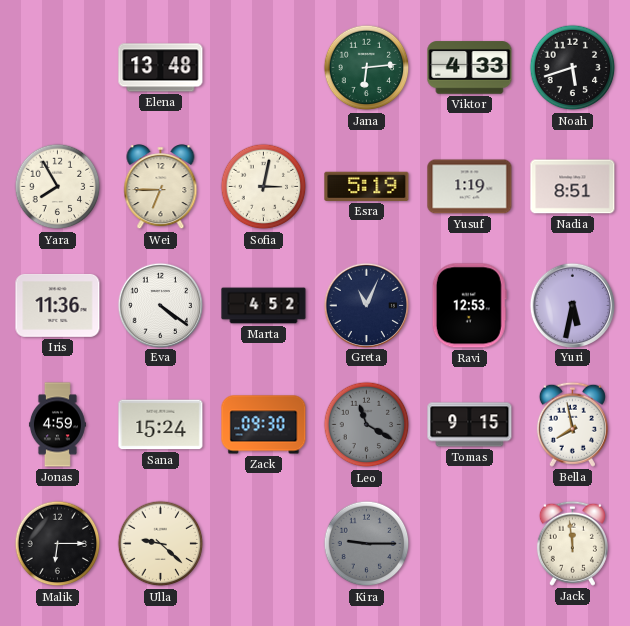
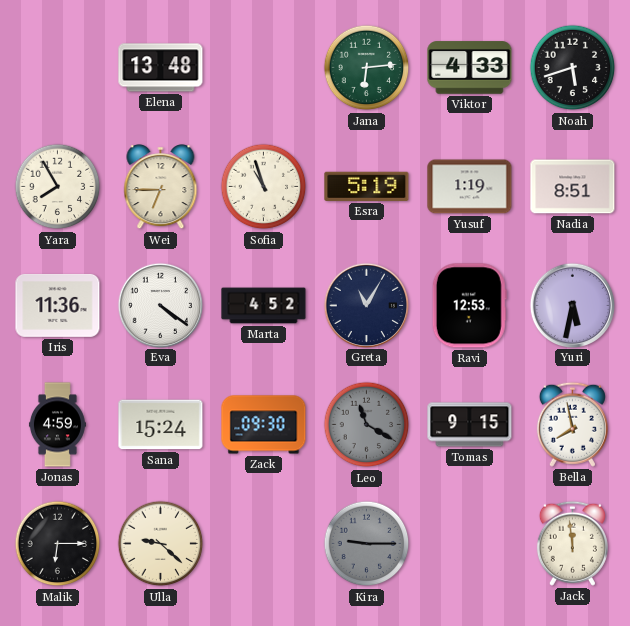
Sofia: 3:02 -> 10:57
Greta: 11:04 -> 11:05
